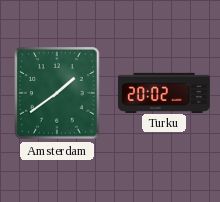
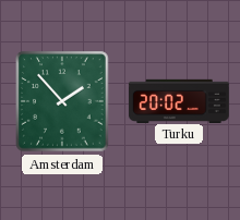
Amsterdam: 1:39 -> 1:53
